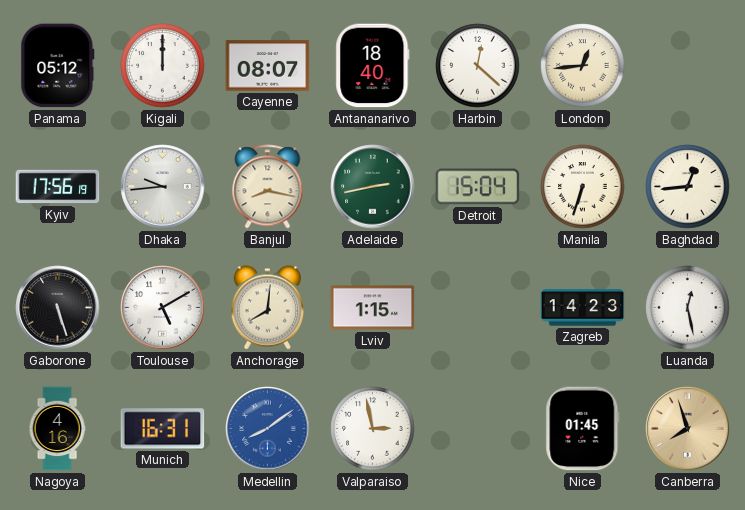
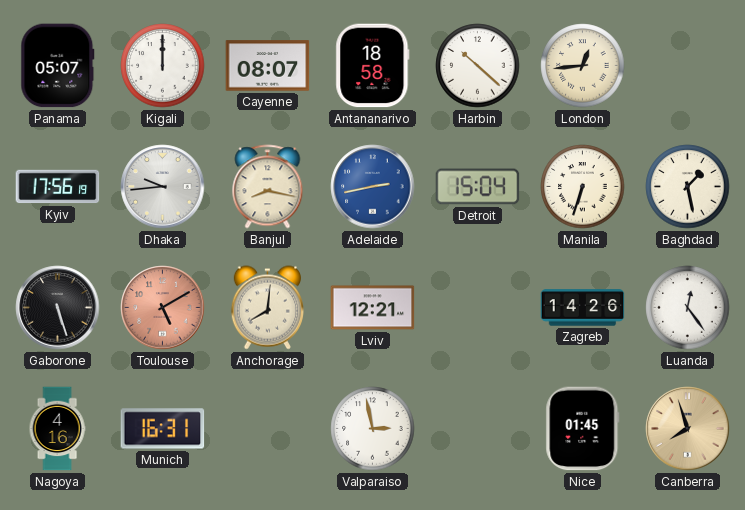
Panama: 05:12 -> 05:07
Antananarivo: 18:40 -> 18:58
Harbin: 12:22 -> 10:22
Adelaide dial: green -> blue
Baghdad: 12:44 -> 1:28
Toulouse dial: white -> salmon
Lviv: 1:15 -> 12:21
Zagreb: 14:23 -> 14:26
Luanda: 12:28 -> 12:24
Medellin: 8:09 -> none
